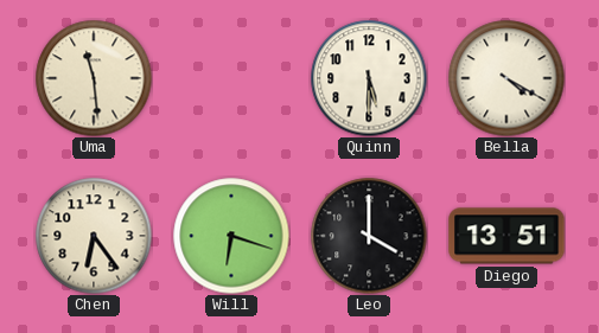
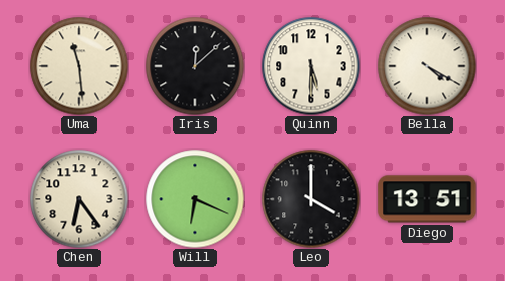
Iris: none -> 12:08
Will: 6:18 -> 6:19
